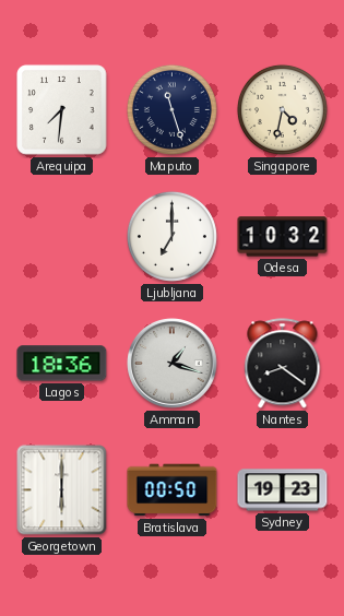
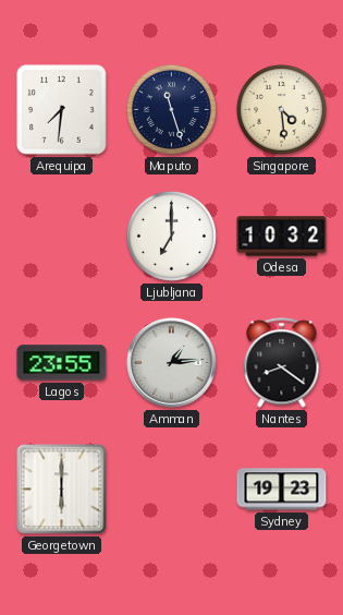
Singapore: 4:32 -> 4:29
Lagos: 18:36 -> 23:55
Amman: 1:18 -> 1:14
Bratislava: 00:50 -> none
